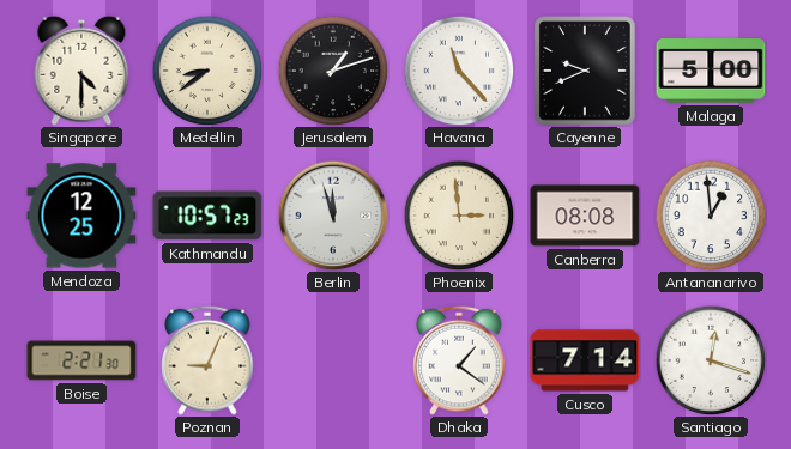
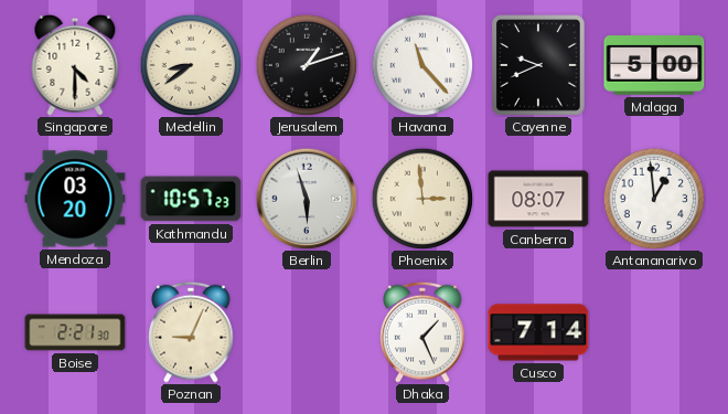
Mendoza: 12:25 -> 03:20
Berlin: 11:57 -> 5:57
Canberra: 08:08 -> 08:07
Dhaka: 1:21 -> 1:26
Santiago: 12:18 -> none
